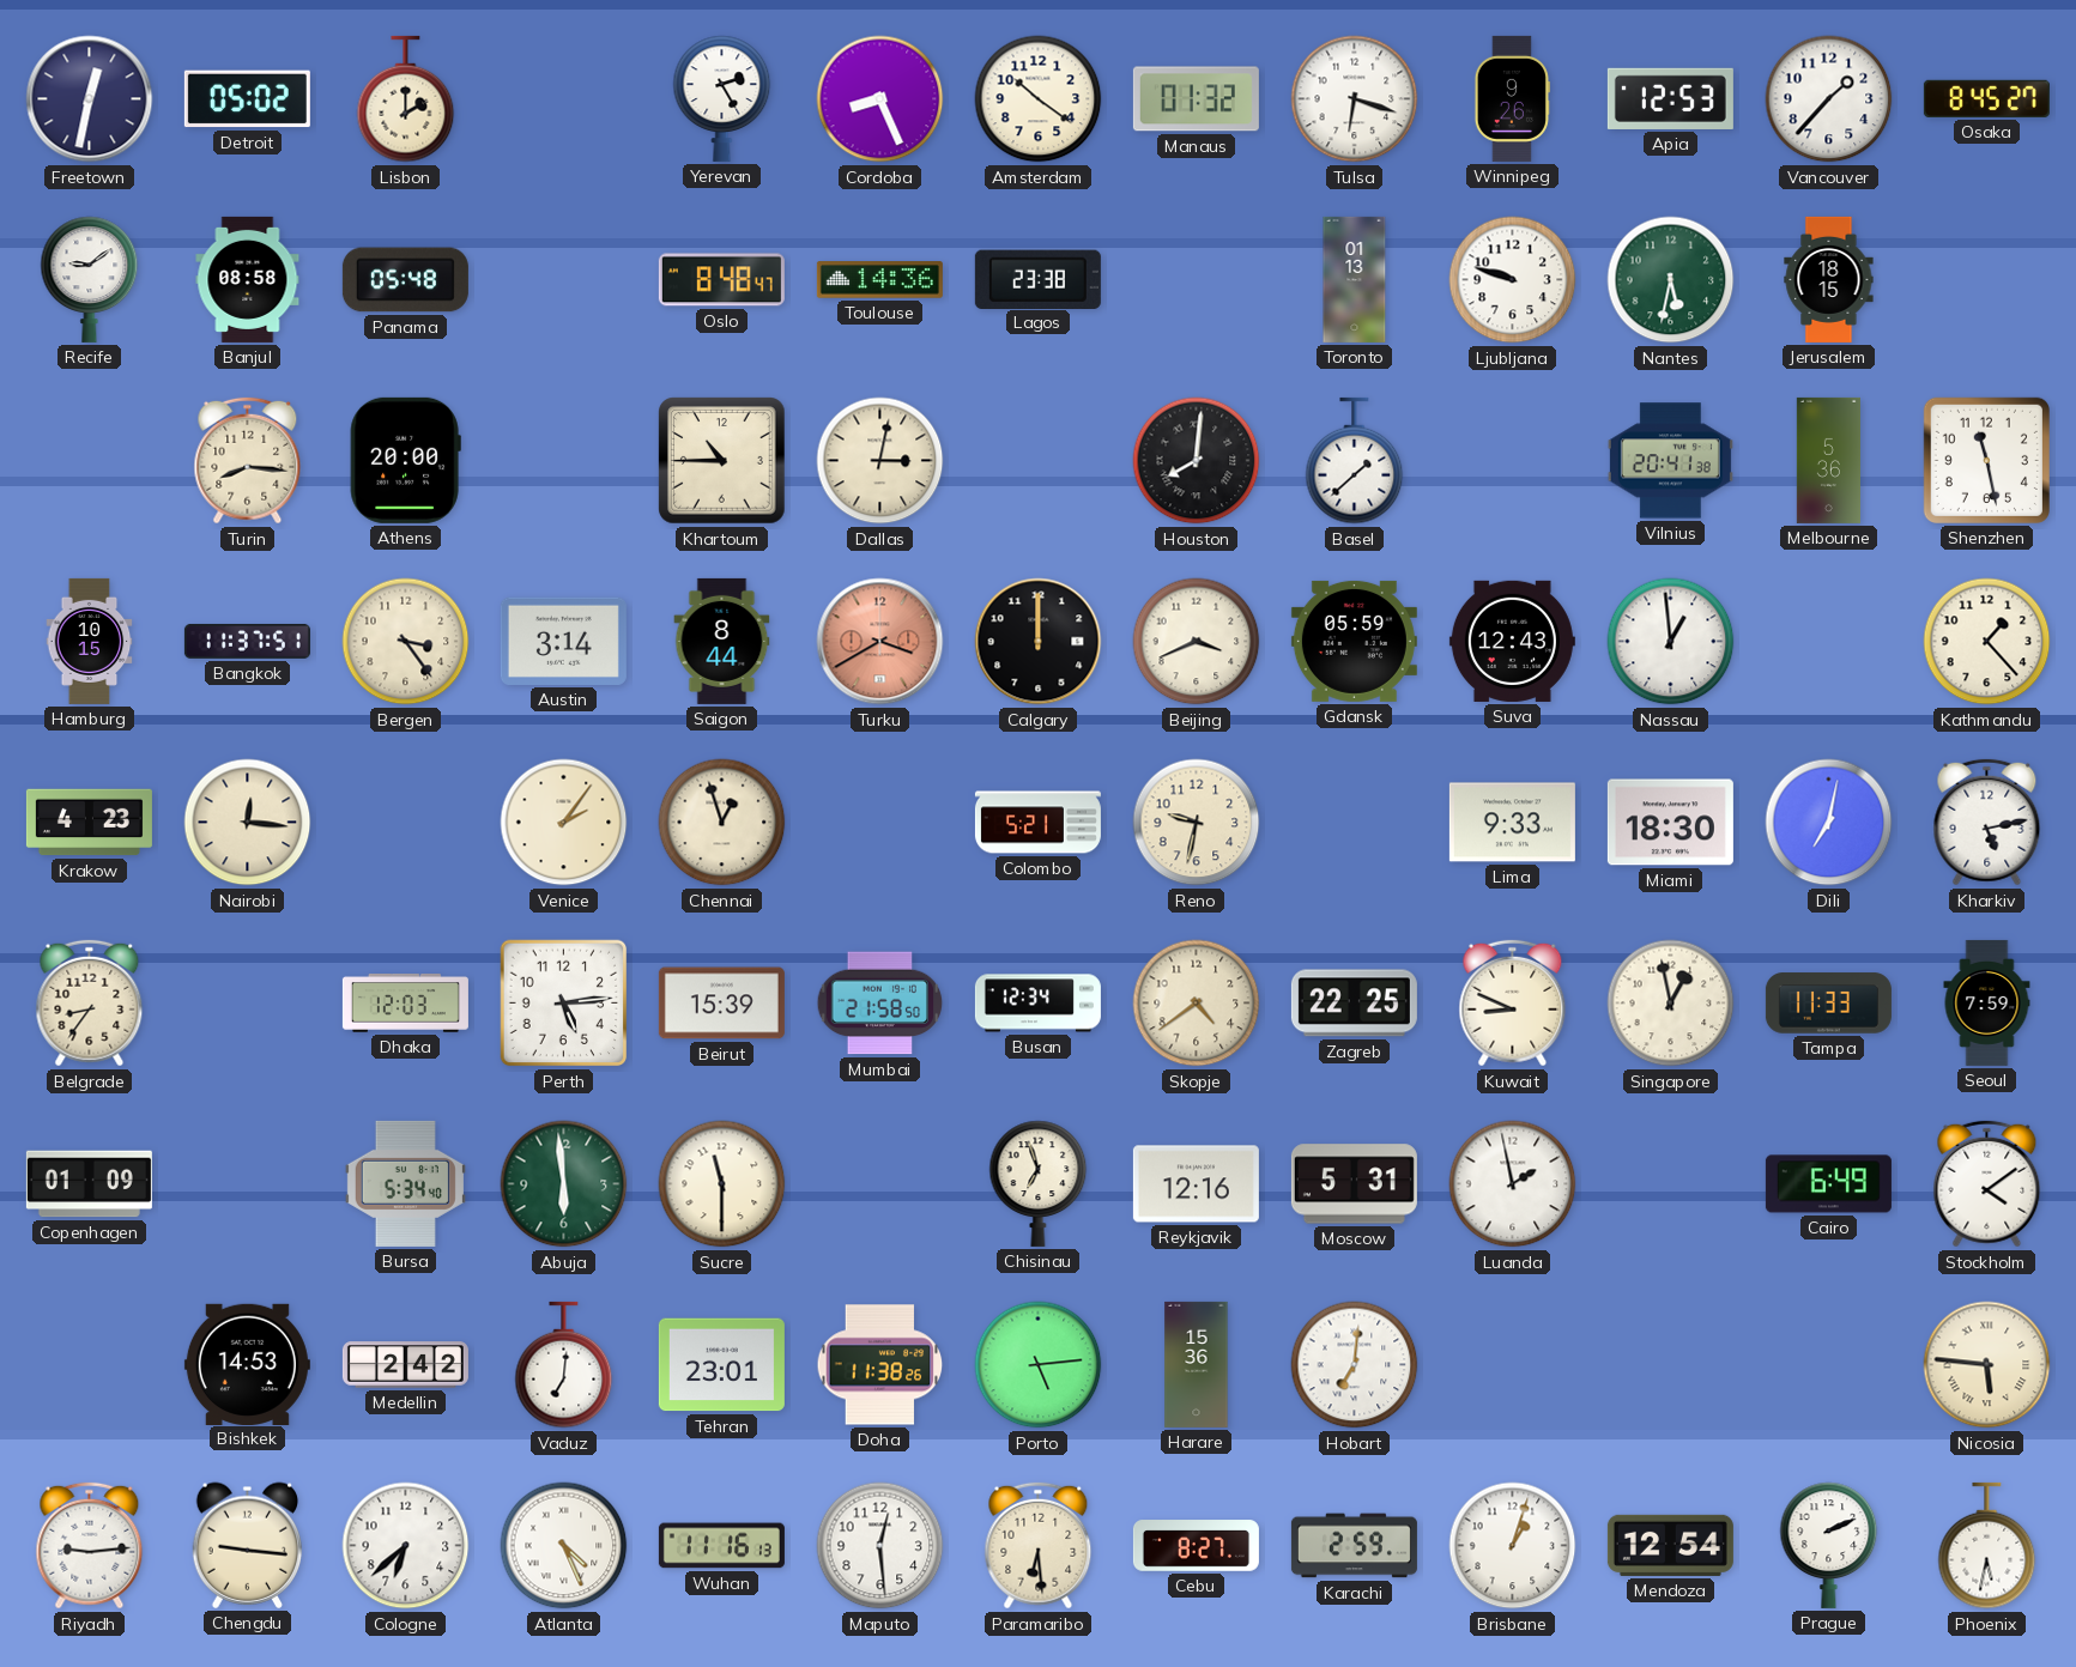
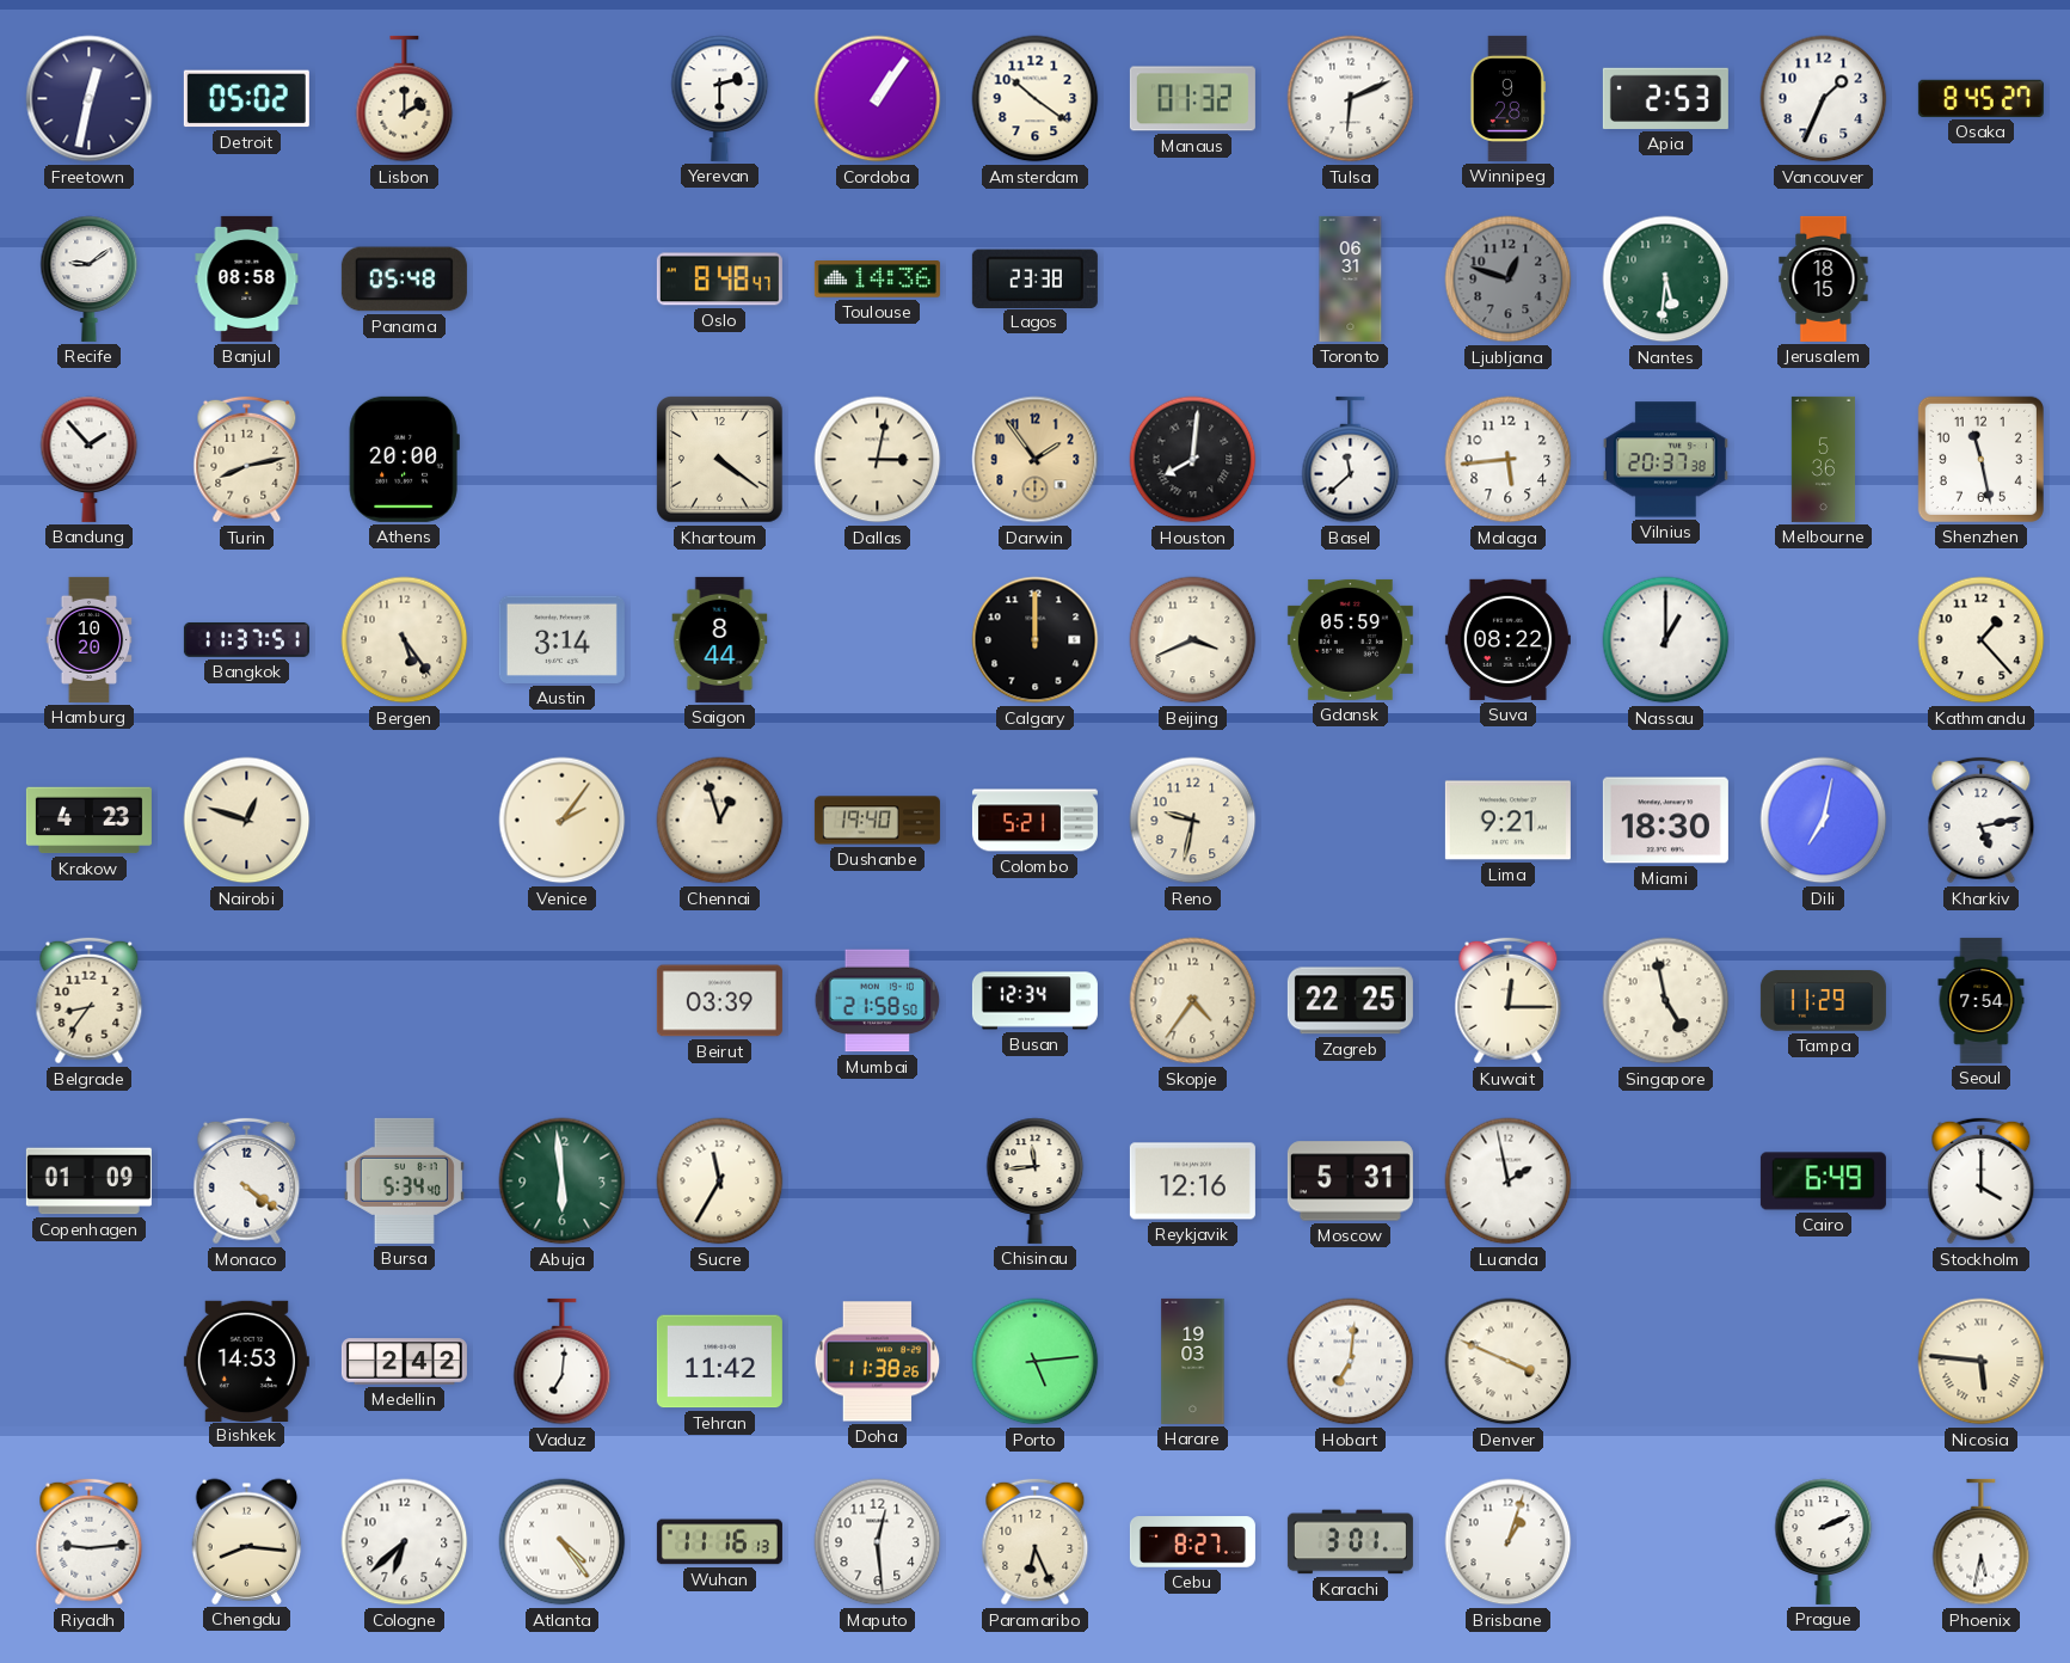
Yerevan: 2:25 -> 2:30
Cordoba: 8:26 -> 1:06
Tulsa: 6:18 -> 6:11
Winnipeg: 9:26 -> 9:28
Apia: 12:53 -> 2:53
Vancouver: 1:37 -> 1:34
Toronto: 01:13 -> 06:31
Ljubljana: 9:48 -> 12:48
Ljubljana dial: white -> grey
Nantes: 5:32 -> 5:31
Bandung: none -> 1:53
Turin: 8:16 -> 8:13
Khartoum: 10:45 -> 4:21
Darwin: none -> 1:54
Basel: 1:38 -> 11:38
Malaga: none -> 5:44
Vilnius: 20:41 -> 20:37
Hamburg: 10:15 -> 10:20
Bergen: 3:24 -> 5:24
Turku: 3:40 -> none
Suva: 12:43 -> 08:22
Nassau: 12:59 -> 1:00
Nairobi: 12:16 -> 12:48
Dushanbe: none -> 19:40
Lima: 9:33 -> 9:21
Dhaka: 12:03 -> none
Perth: 5:14 -> none
Beirut: 15:39 -> 03:39
Skopje: 4:39 -> 4:36
Kuwait: 8:49 -> 12:15
Singapore: 12:58 -> 4:58
Tampa: 11:33 -> 11:29
Seoul: 7:59 -> 7:54
Monaco: none -> 4:21
Sucre: 11:30 -> 11:35
Chisinau: 6:57 -> 11:44
Stockholm: 4:09 -> 4:00
Tehran: 23:01 -> 11:42
Harare: 15:36 -> 19:03
Denver: none -> 3:49
Chengdu: 9:16 -> 8:16
Atlanta: 4:26 -> 4:24
Paramaribo: 6:29 -> 6:26
Karachi: 2:59 -> 3:01
Mendoza: 12:54 -> none
